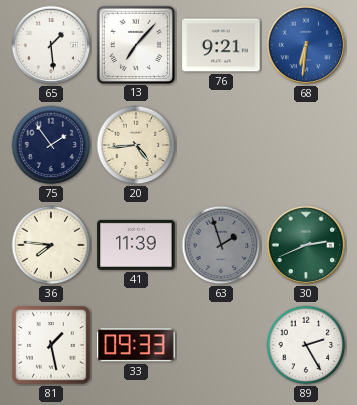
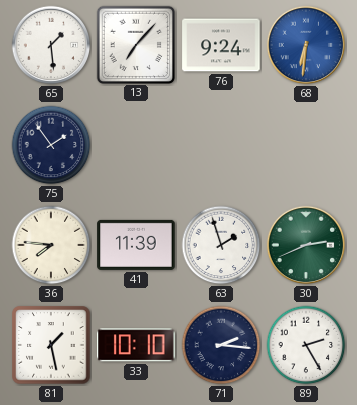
76: 9:21 -> 9:24
20: 4:44 -> none
63 dial: grey -> white
33: 09:33 -> 10:10
71: none -> 2:16
